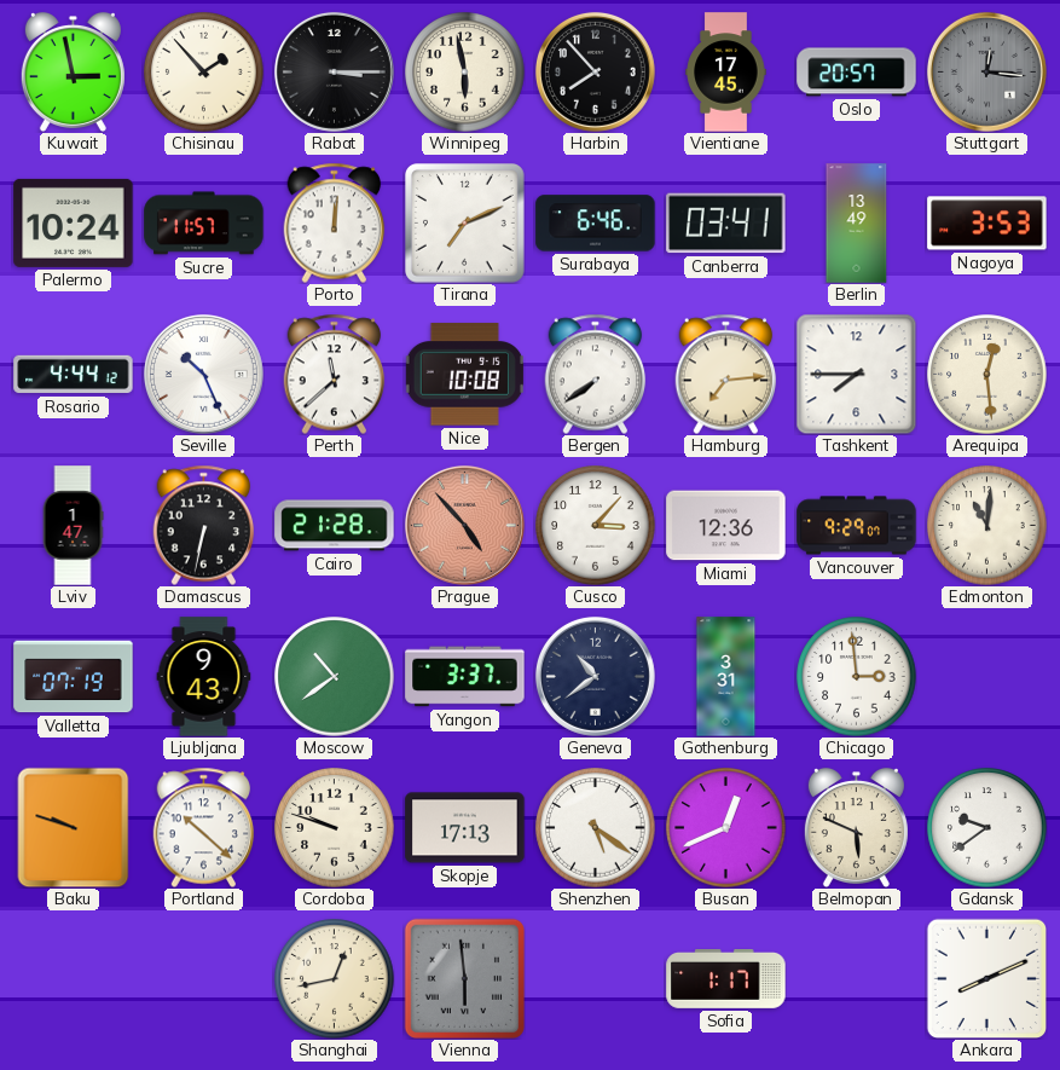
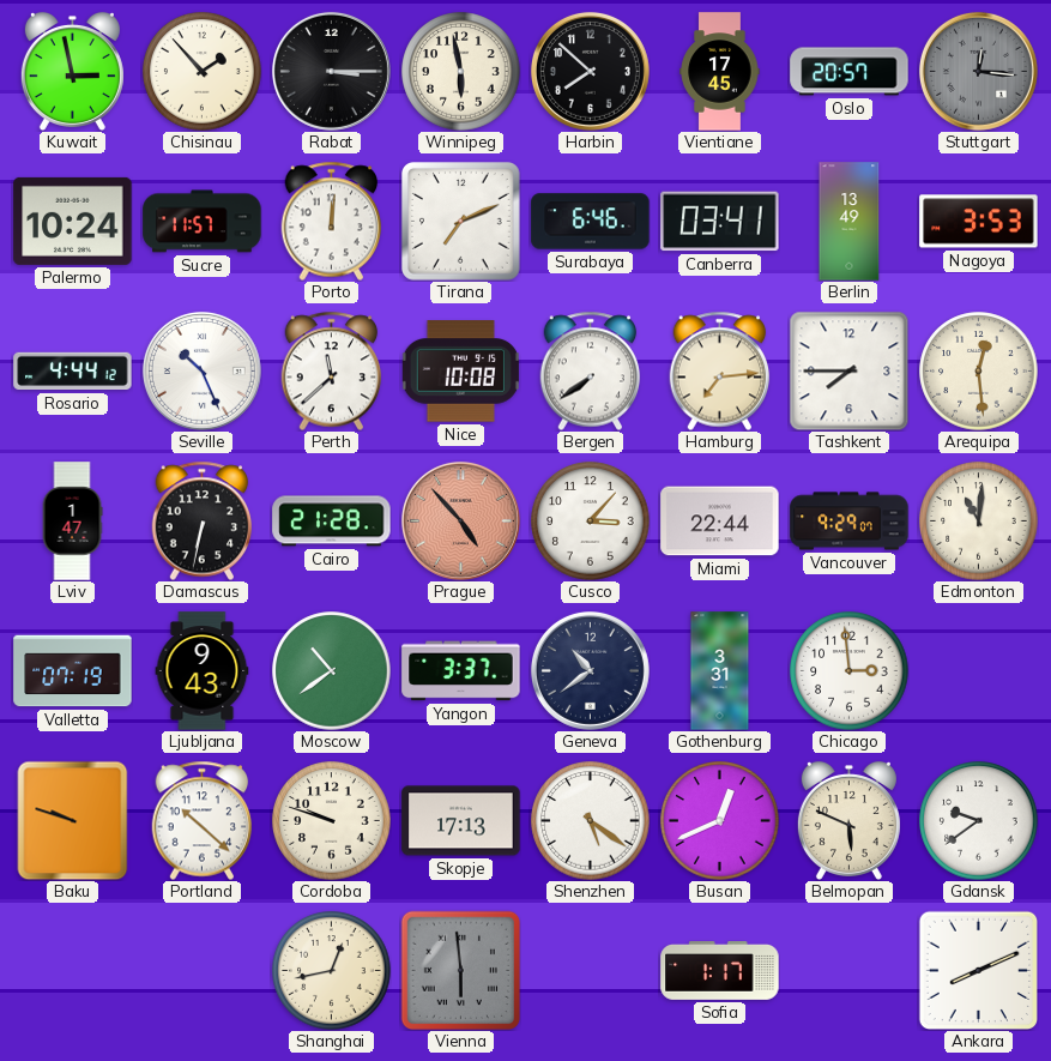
Harbin: 7:53 -> 7:52
Miami: 12:36 -> 22:44
